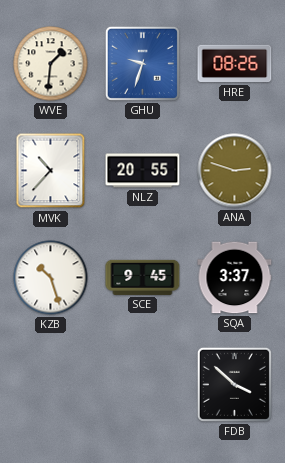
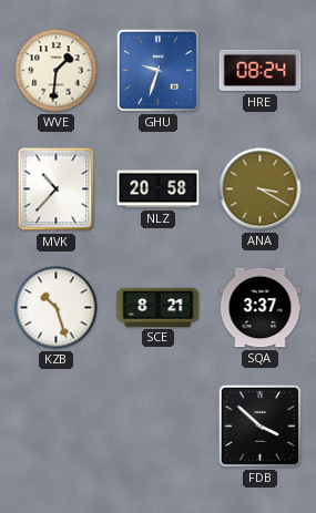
HRE: 08:26 -> 08:24
NLZ: 20:55 -> 20:58
ANA: 2:48 -> 3:20
SCE: 9:45 -> 8:21
